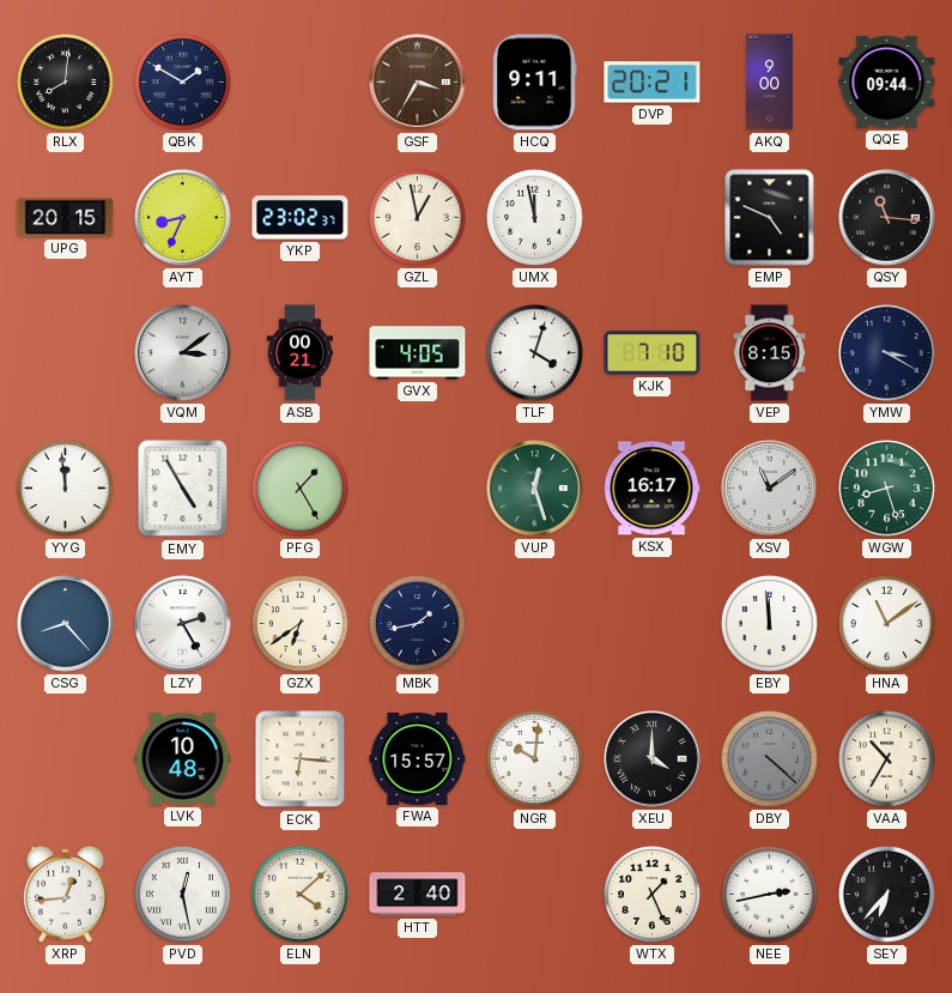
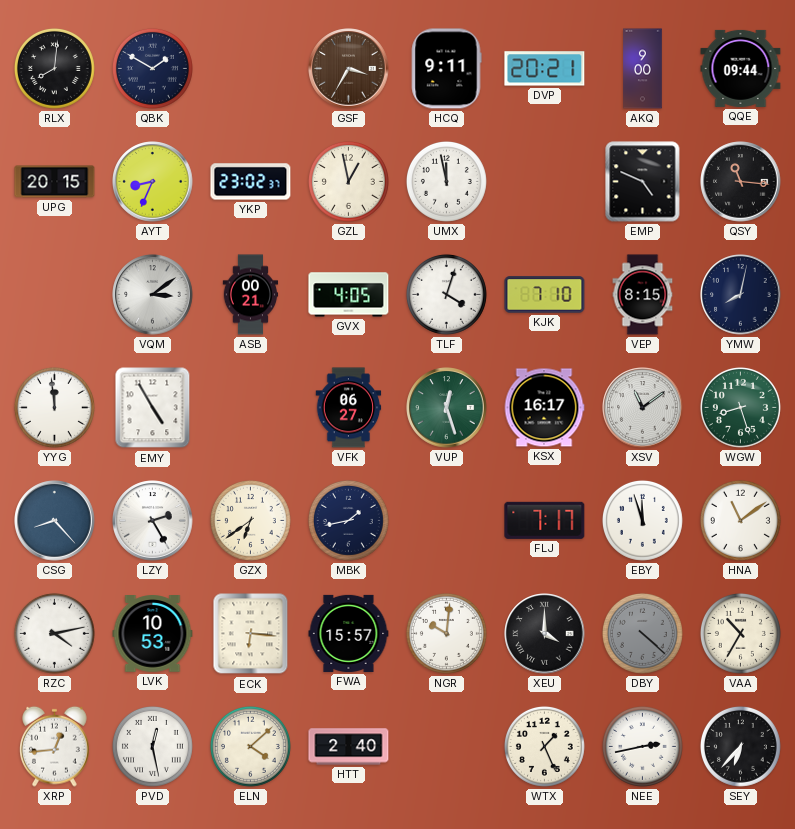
YMW: 3:20 -> 8:02
PFG: 1:25 -> none
VFK: none -> 06:27
FLJ: none -> 7:17
EBY: 11:59 -> 11:57
RZC: none -> 4:13
LVK: 10:48 -> 10:53
